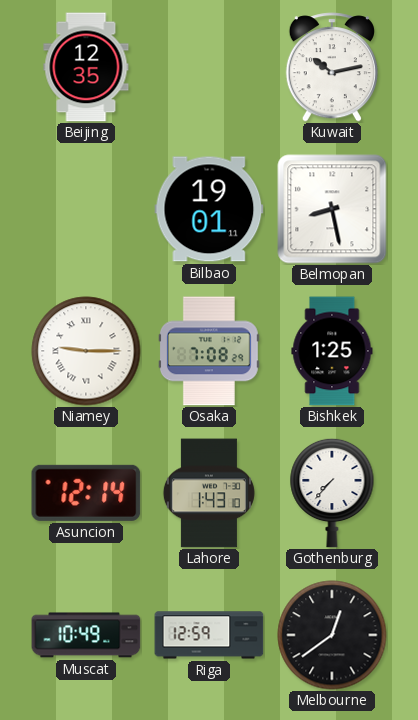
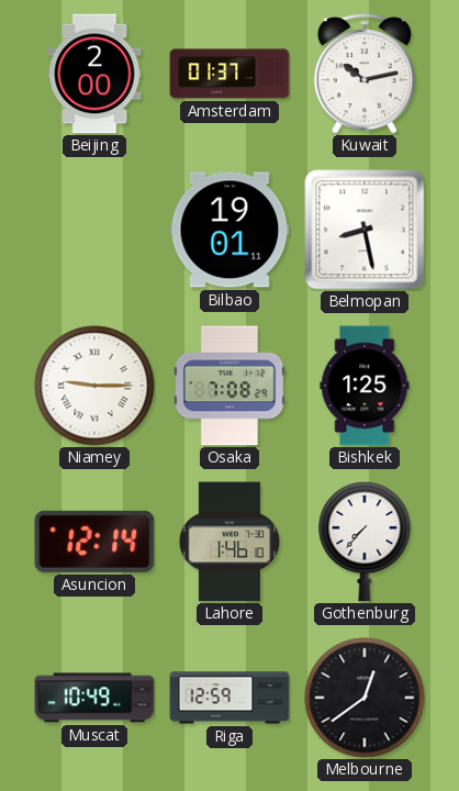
Beijing: 12:35 -> 2:00
Amsterdam: none -> 01:37
Lahore: 1:43 -> 1:46
